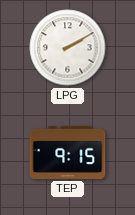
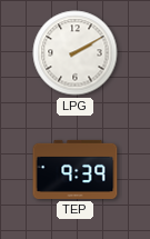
TEP: 9:15 -> 9:39
